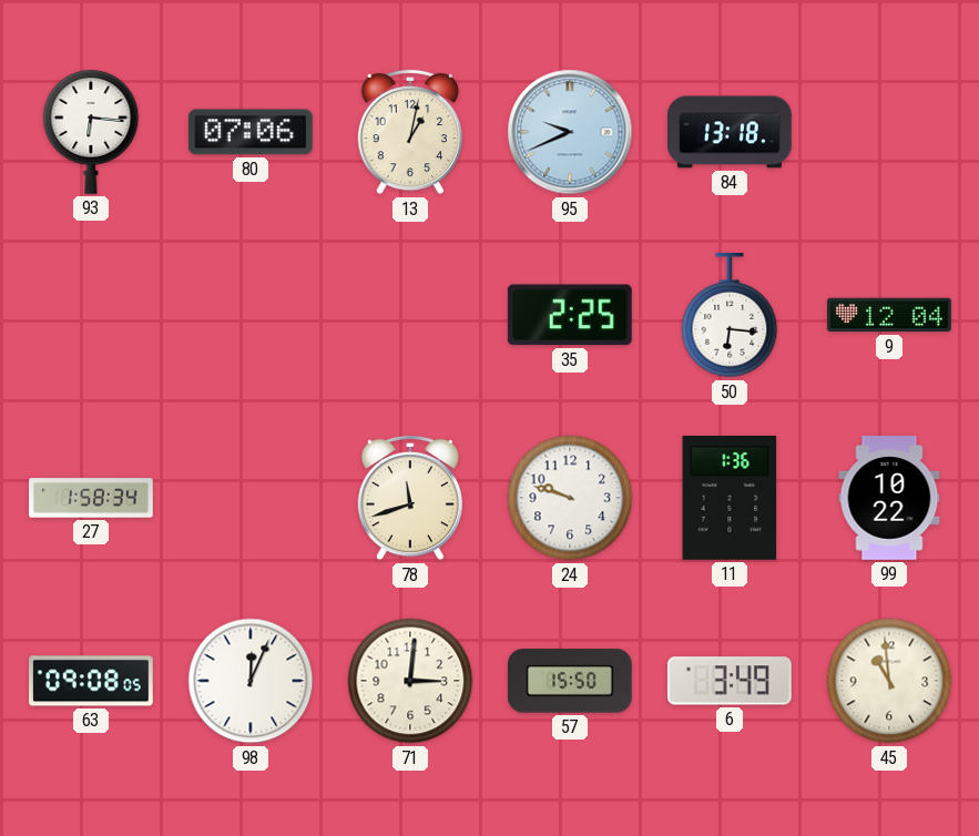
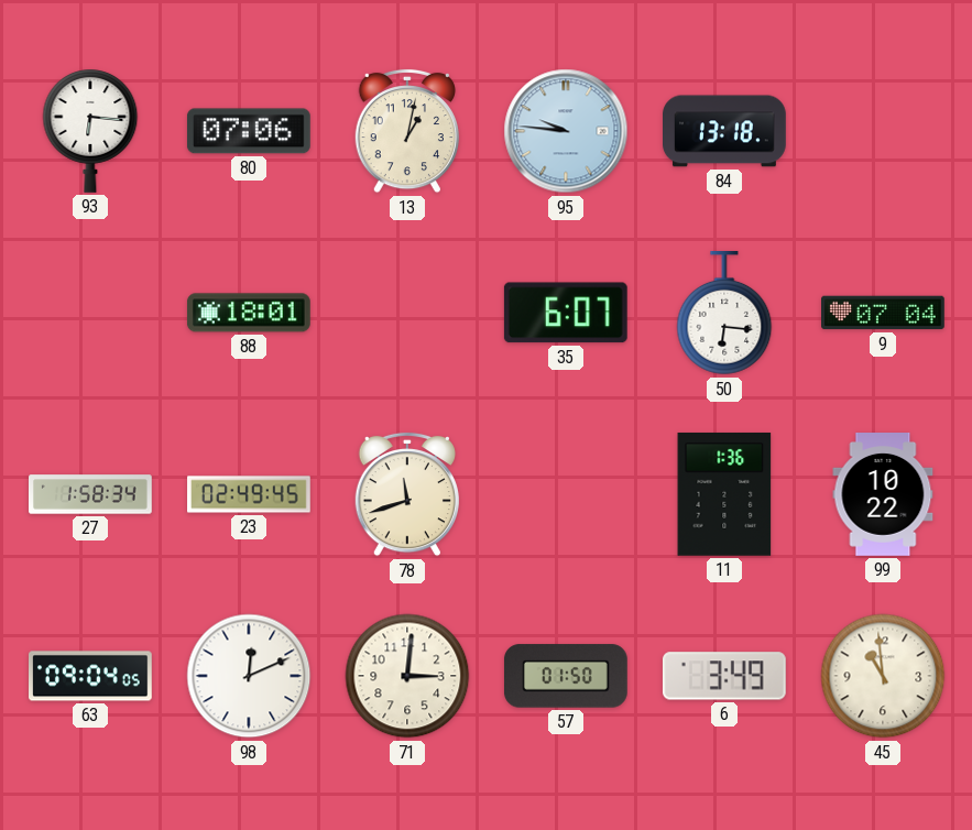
95: 9:41 -> 9:46
88: none -> 18:01
35: 2:25 -> 6:07
9: 12:04 -> 07:04
23: none -> 02:49
24: 9:48 -> none
63: 09:08 -> 09:04
98: 12:04 -> 12:11
57: 15:50 -> 01:50
